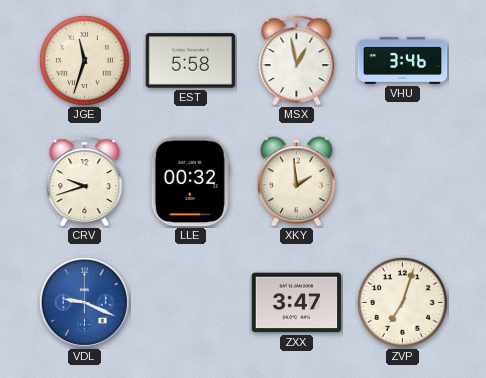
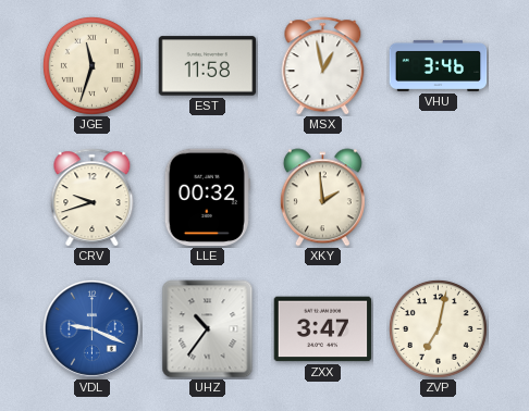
EST: 5:58 -> 11:58
UHZ: none -> 10:36
ZVP: 7:03 -> 7:02
